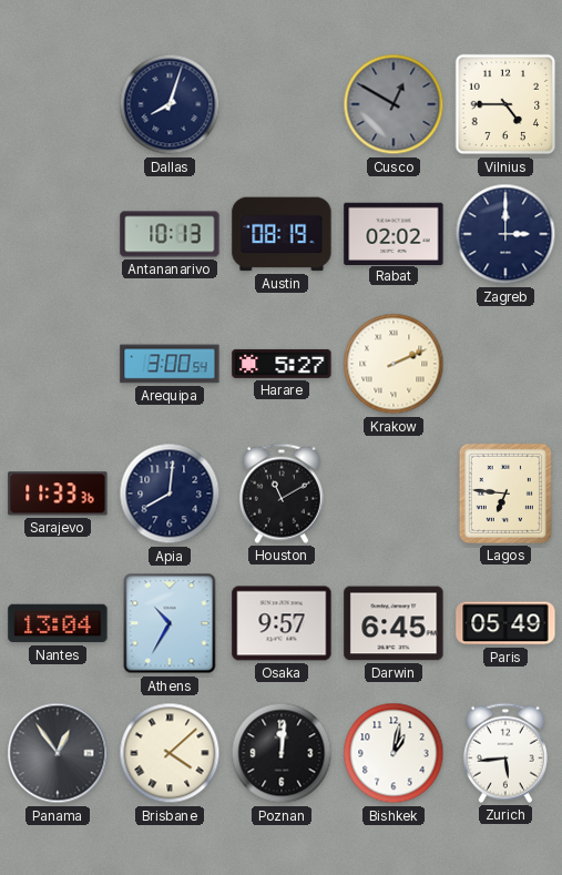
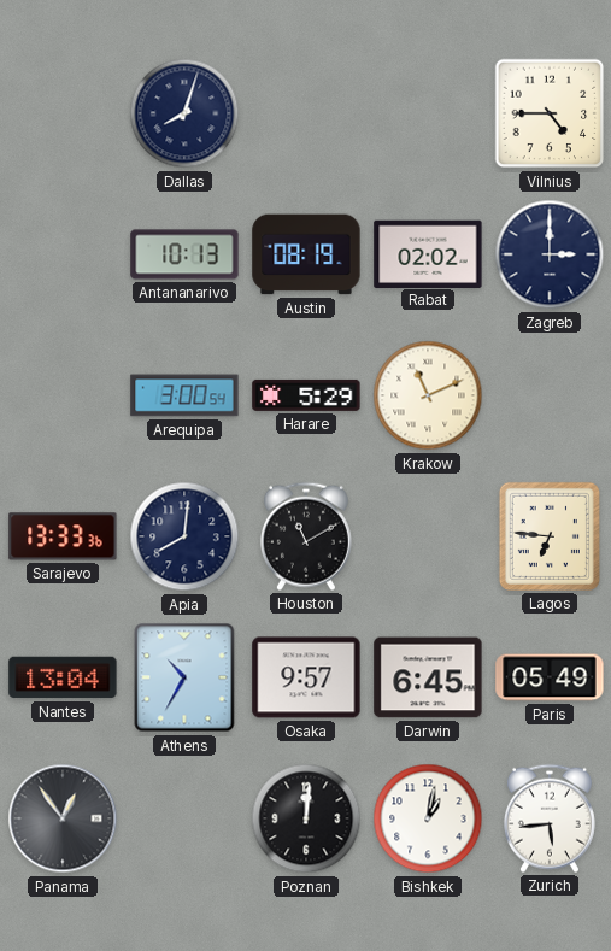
Cusco: 12:50 -> none
Harare: 5:27 -> 5:29
Krakow: 2:11 -> 11:11
Sarajevo: 11:33 -> 13:33
Brisbane: 4:08 -> none
